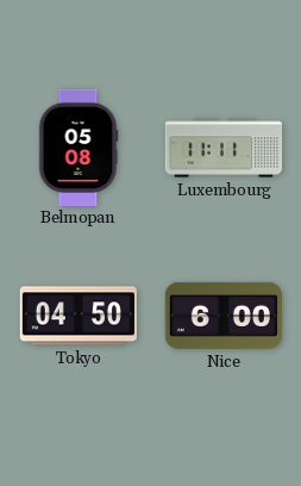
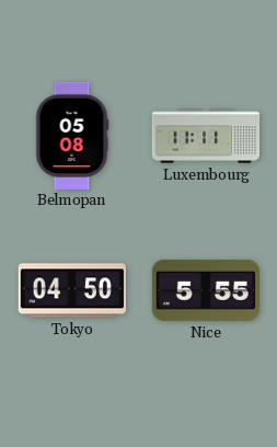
Nice: 6:00 -> 5:55
